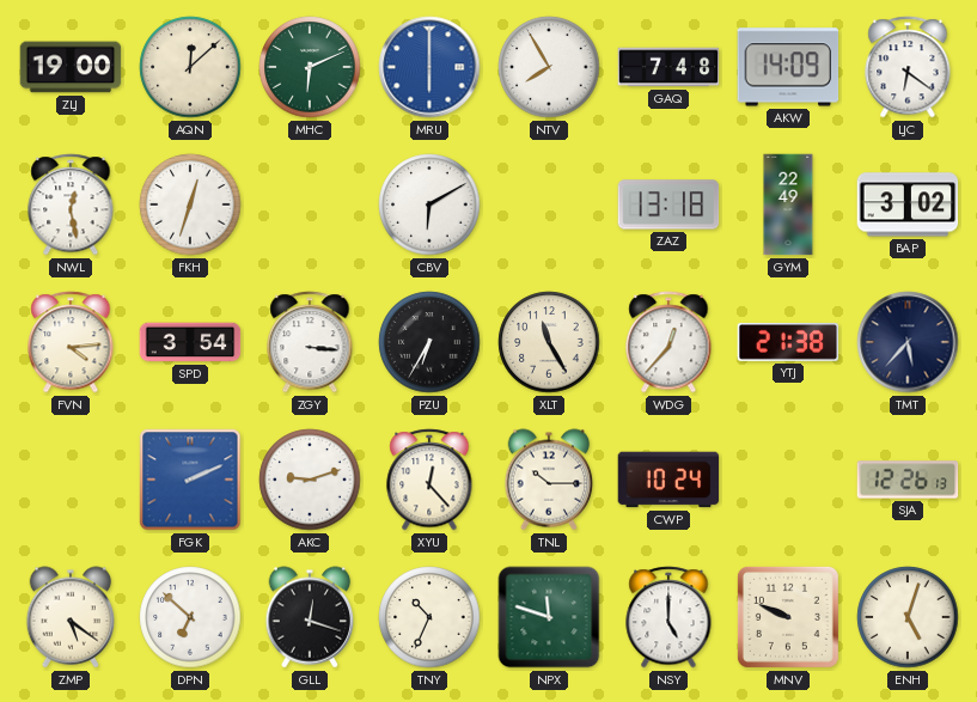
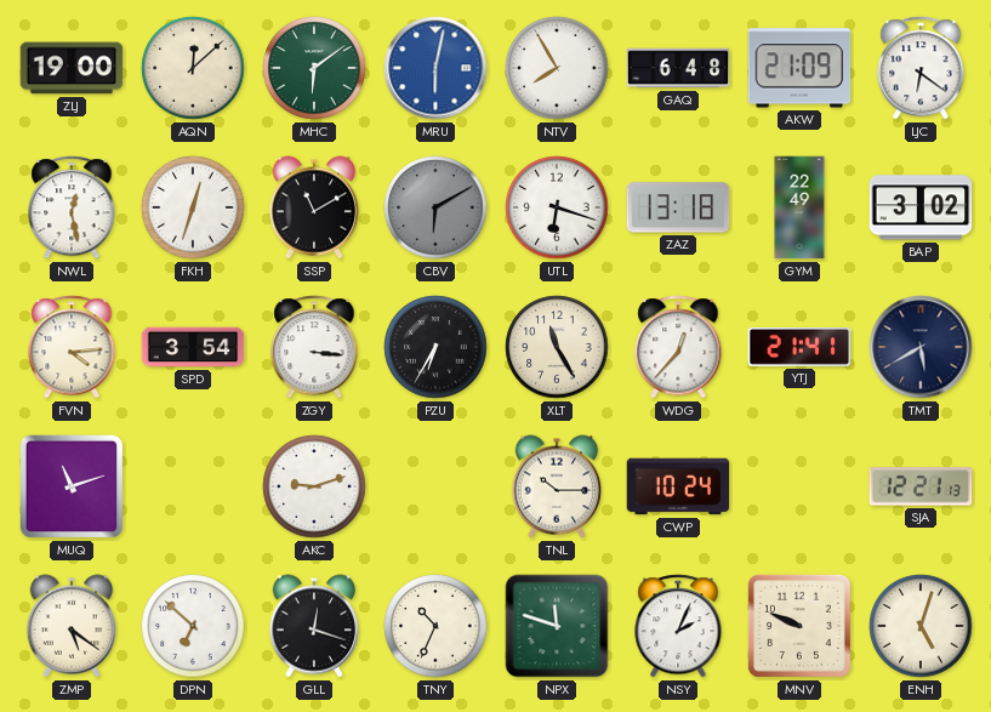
MHC: 6:11 -> 6:09
MRU: 6:00 -> 6:02
GAQ: 7:48 -> 6:48
AKW: 14:09 -> 21:09
SSP: none -> 11:10
CBV dial: white -> grey
UTL: none -> 6:18
YTJ: 21:38 -> 21:41
TMT: 5:37 -> 5:40
MUQ: none -> 11:12
FGK: 2:11 -> none
XYU: 12:23 -> none
SJA: 12:26 -> 12:21
NSY: 5:00 -> 2:04
